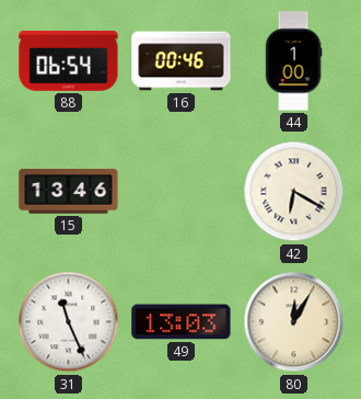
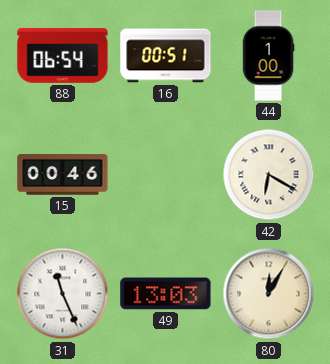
16: 00:46 -> 00:51
15: 13:46 -> 00:46
